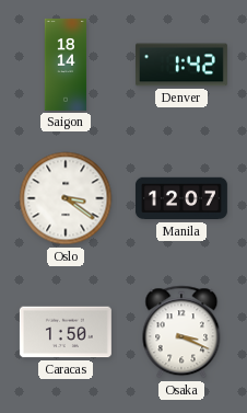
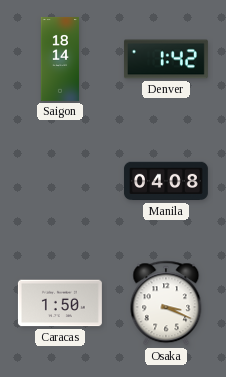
Oslo: 3:21 -> none
Manila: 12:07 -> 04:08
